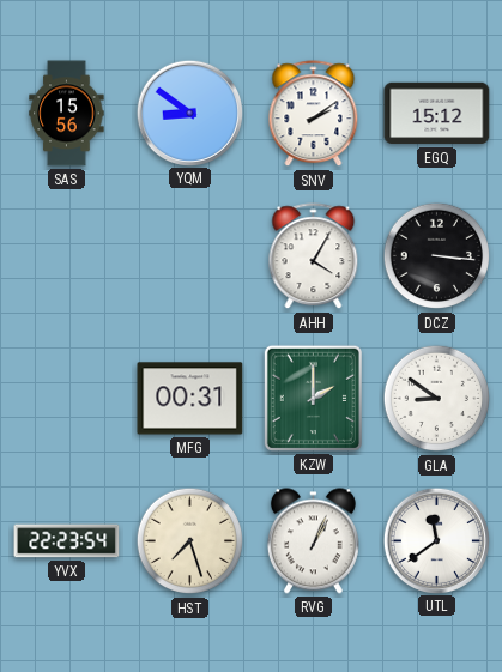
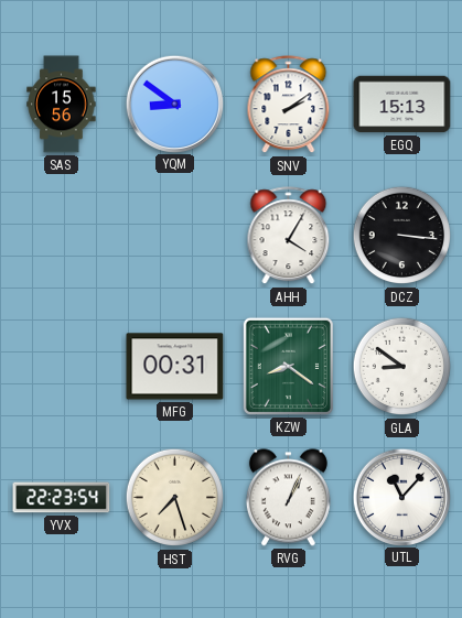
EGQ: 15:12 -> 15:13
KZW: 2:00 -> 8:21
UTL: 11:39 -> 11:07
